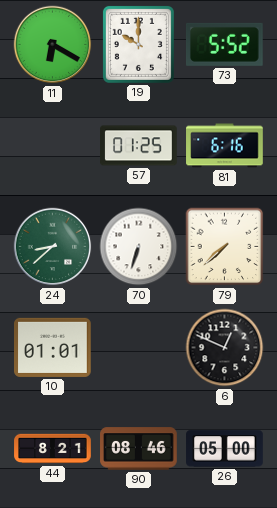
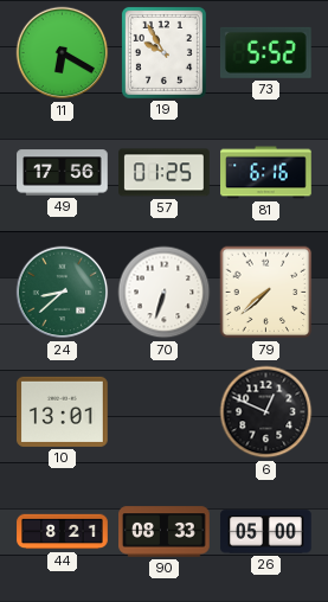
19: 10:00 -> 9:55
49: none -> 17:56
10: 01:01 -> 13:01
90: 08:46 -> 08:33
